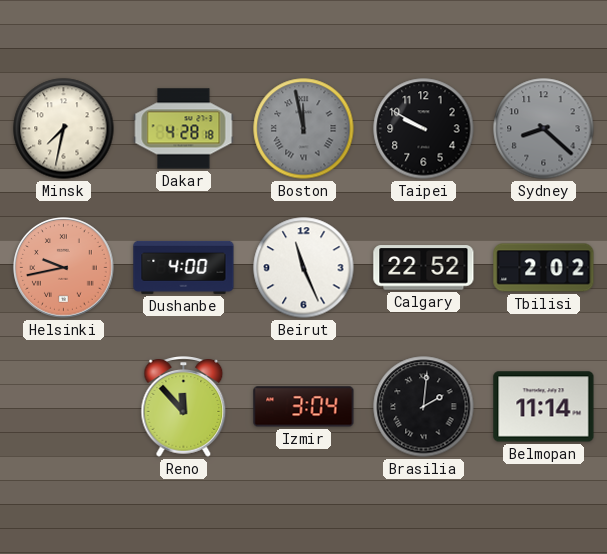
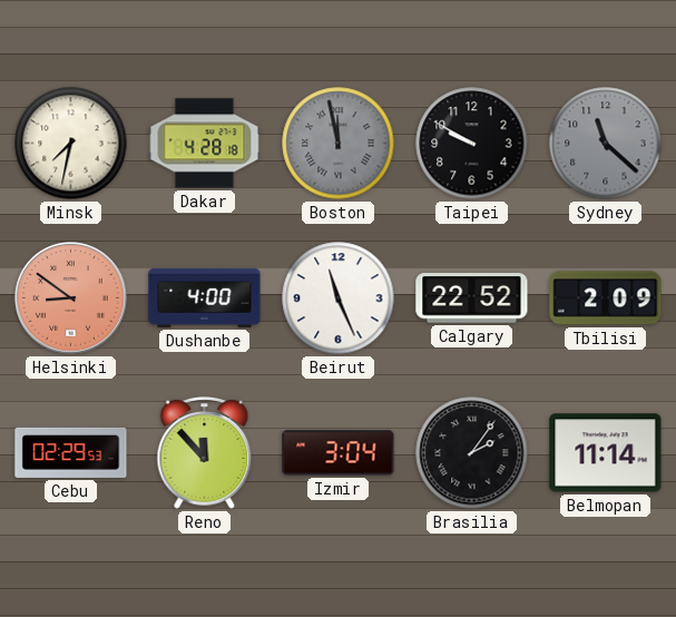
Sydney: 8:22 -> 11:22
Helsinki: 9:43 -> 8:51
Tbilisi: 2:02 -> 2:09
Cebu: none -> 02:29
Brasilia: 2:01 -> 2:06
